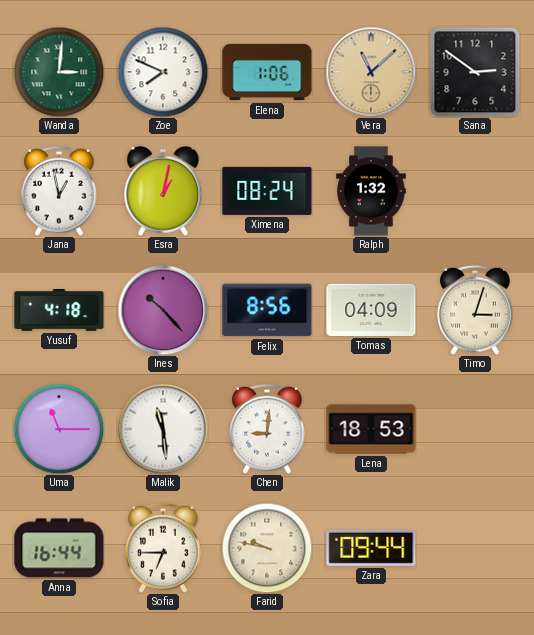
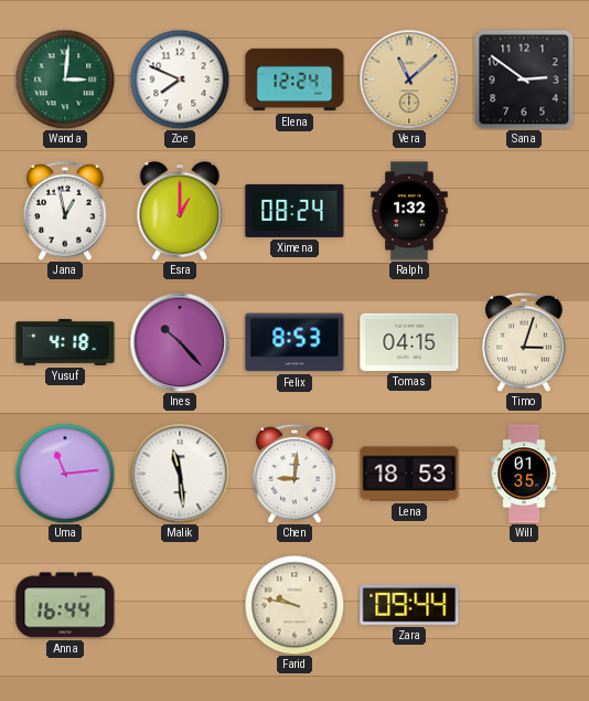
Elena: 1:06 -> 12:24
Esra: 1:02 -> 1:00
Felix: 8:56 -> 8:53
Tomas: 04:09 -> 04:15
Uma: 11:15 -> 11:14
Will: none -> 01:35
Sofia: 6:45 -> none
